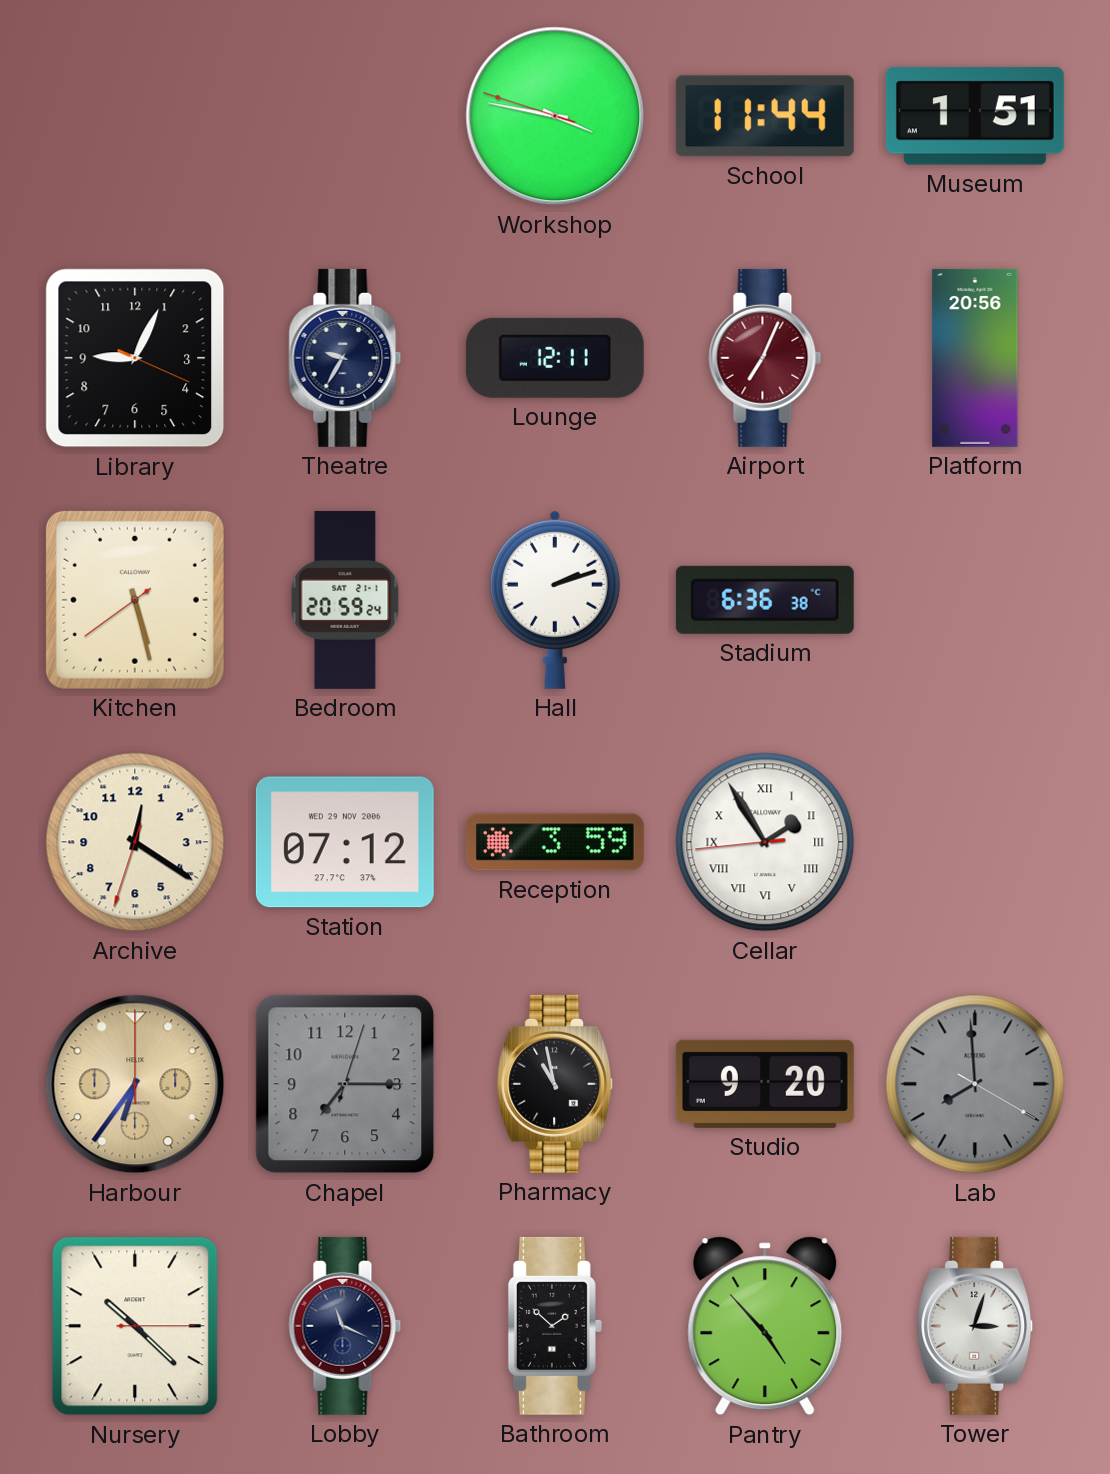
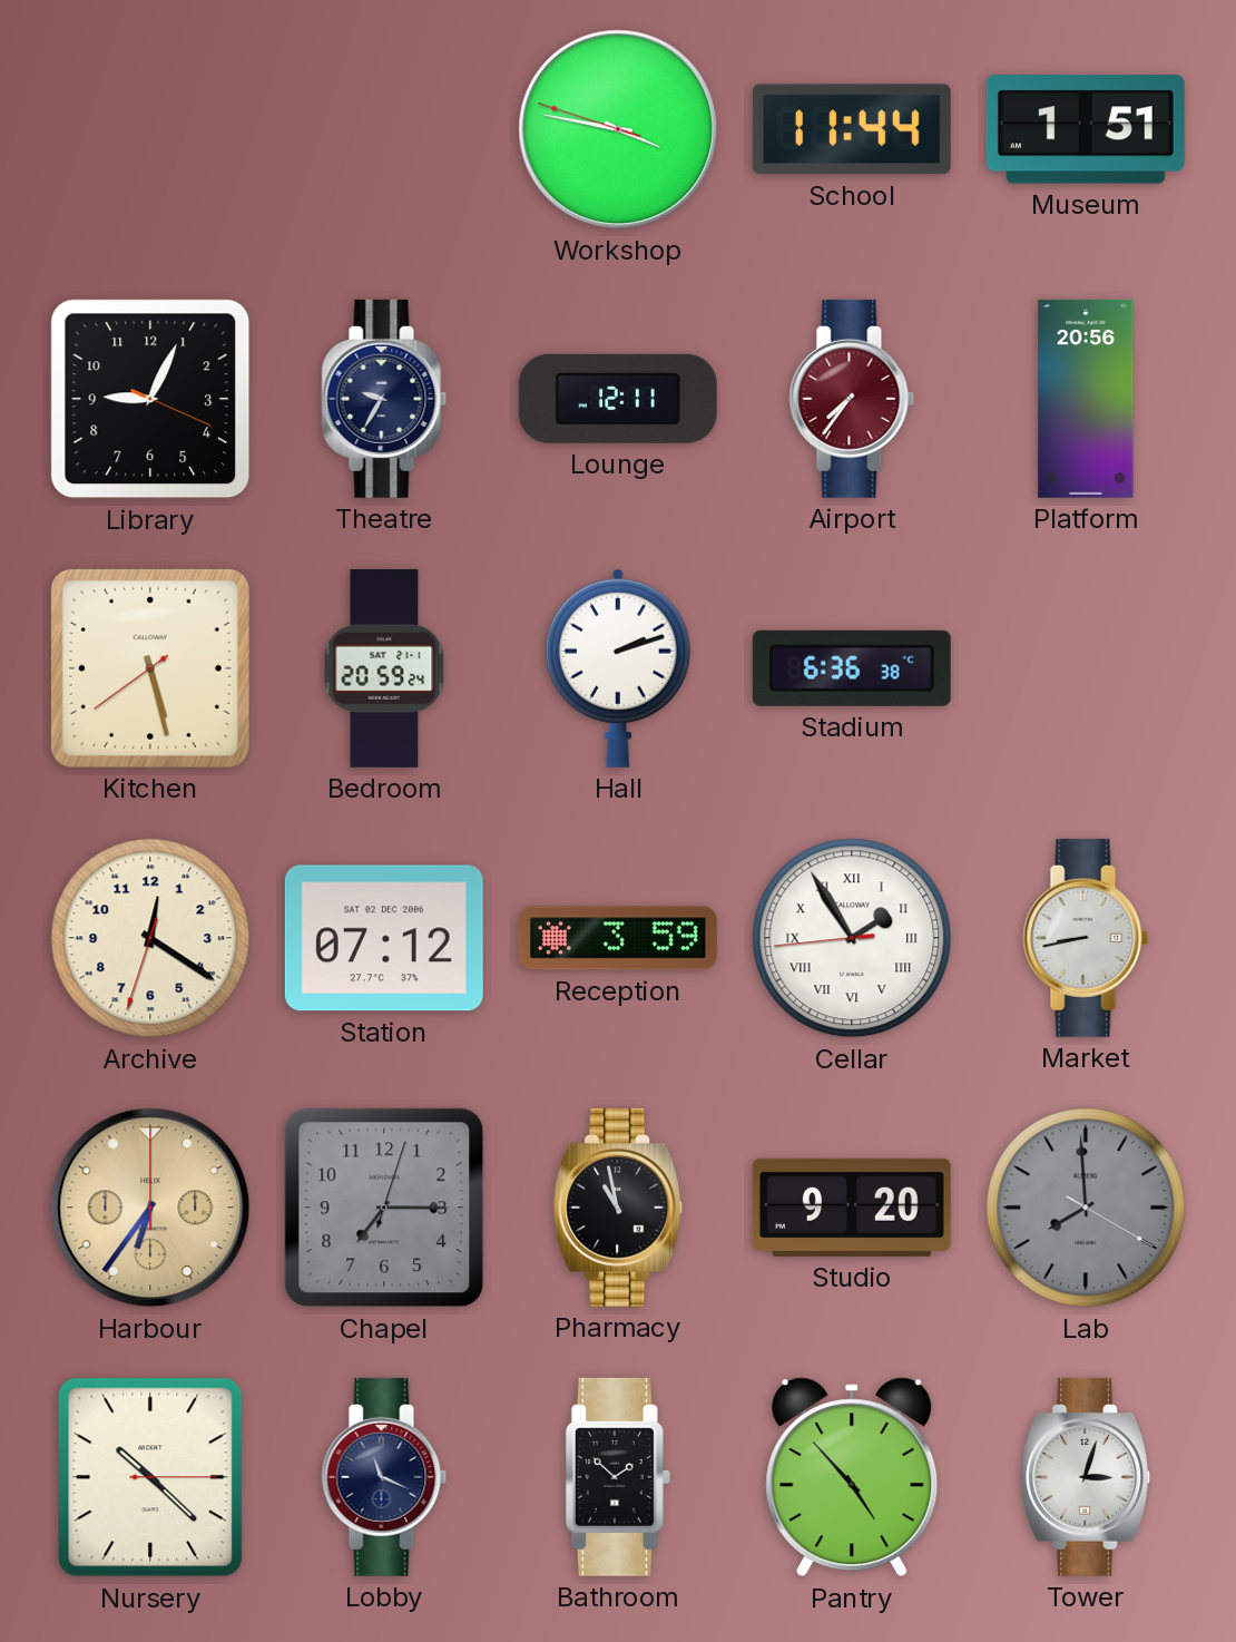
Airport: 7:04 -> 7:36
Station date: WED 29 NOV 2006 -> SAT 02 DEC 2006
Market: none -> 8:43
